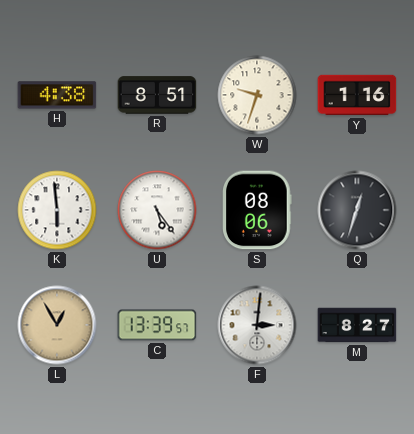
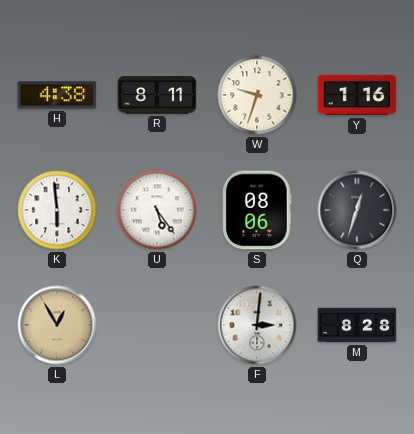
R: 8:51 -> 8:11
C: 13:39 -> none
M: 8:27 -> 8:28
